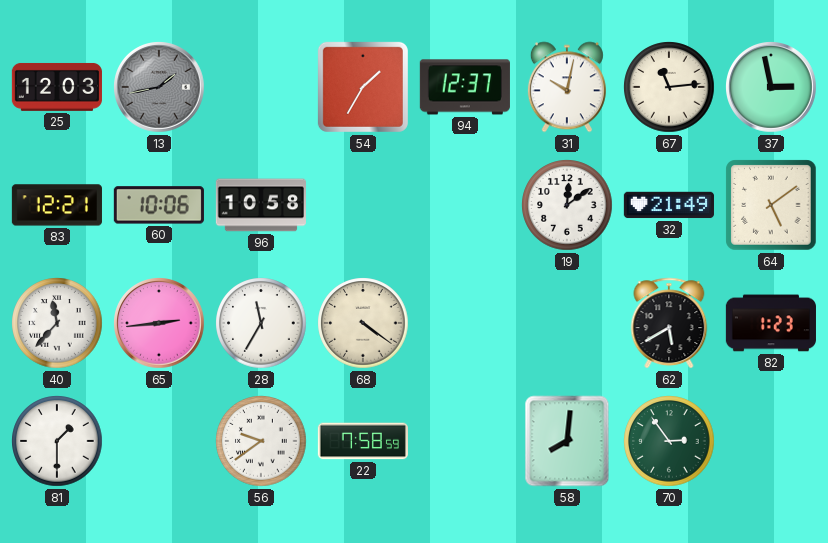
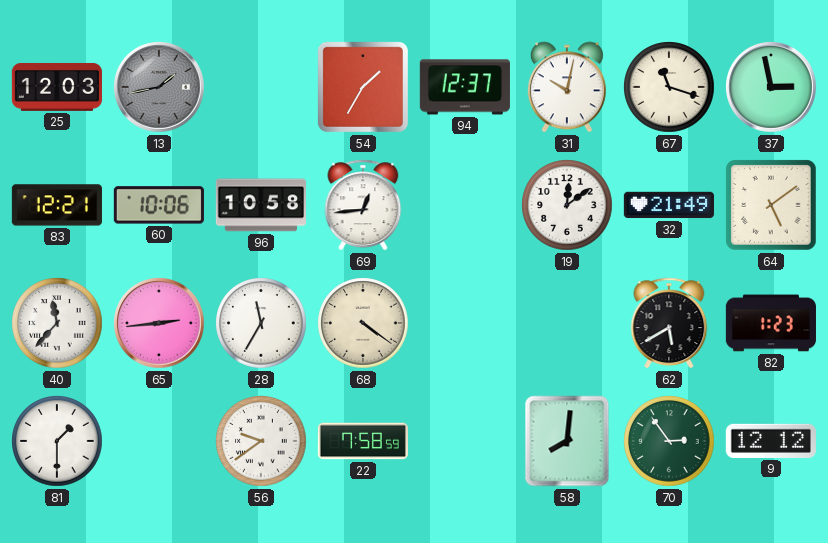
67: 11:14 -> 11:18
69: none -> 12:44
9: none -> 12:12
